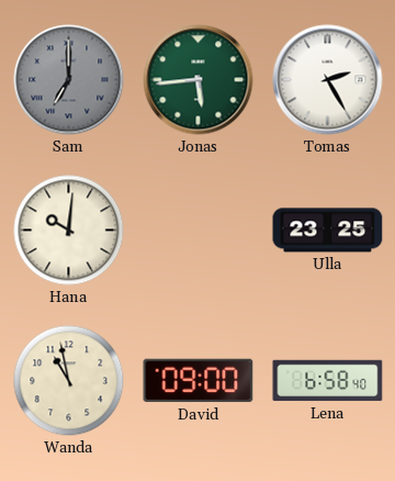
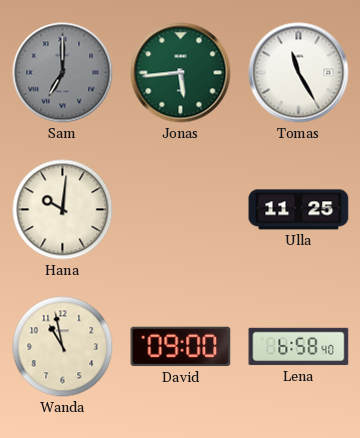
Tomas: 2:25 -> 11:25
Ulla: 23:25 -> 11:25
